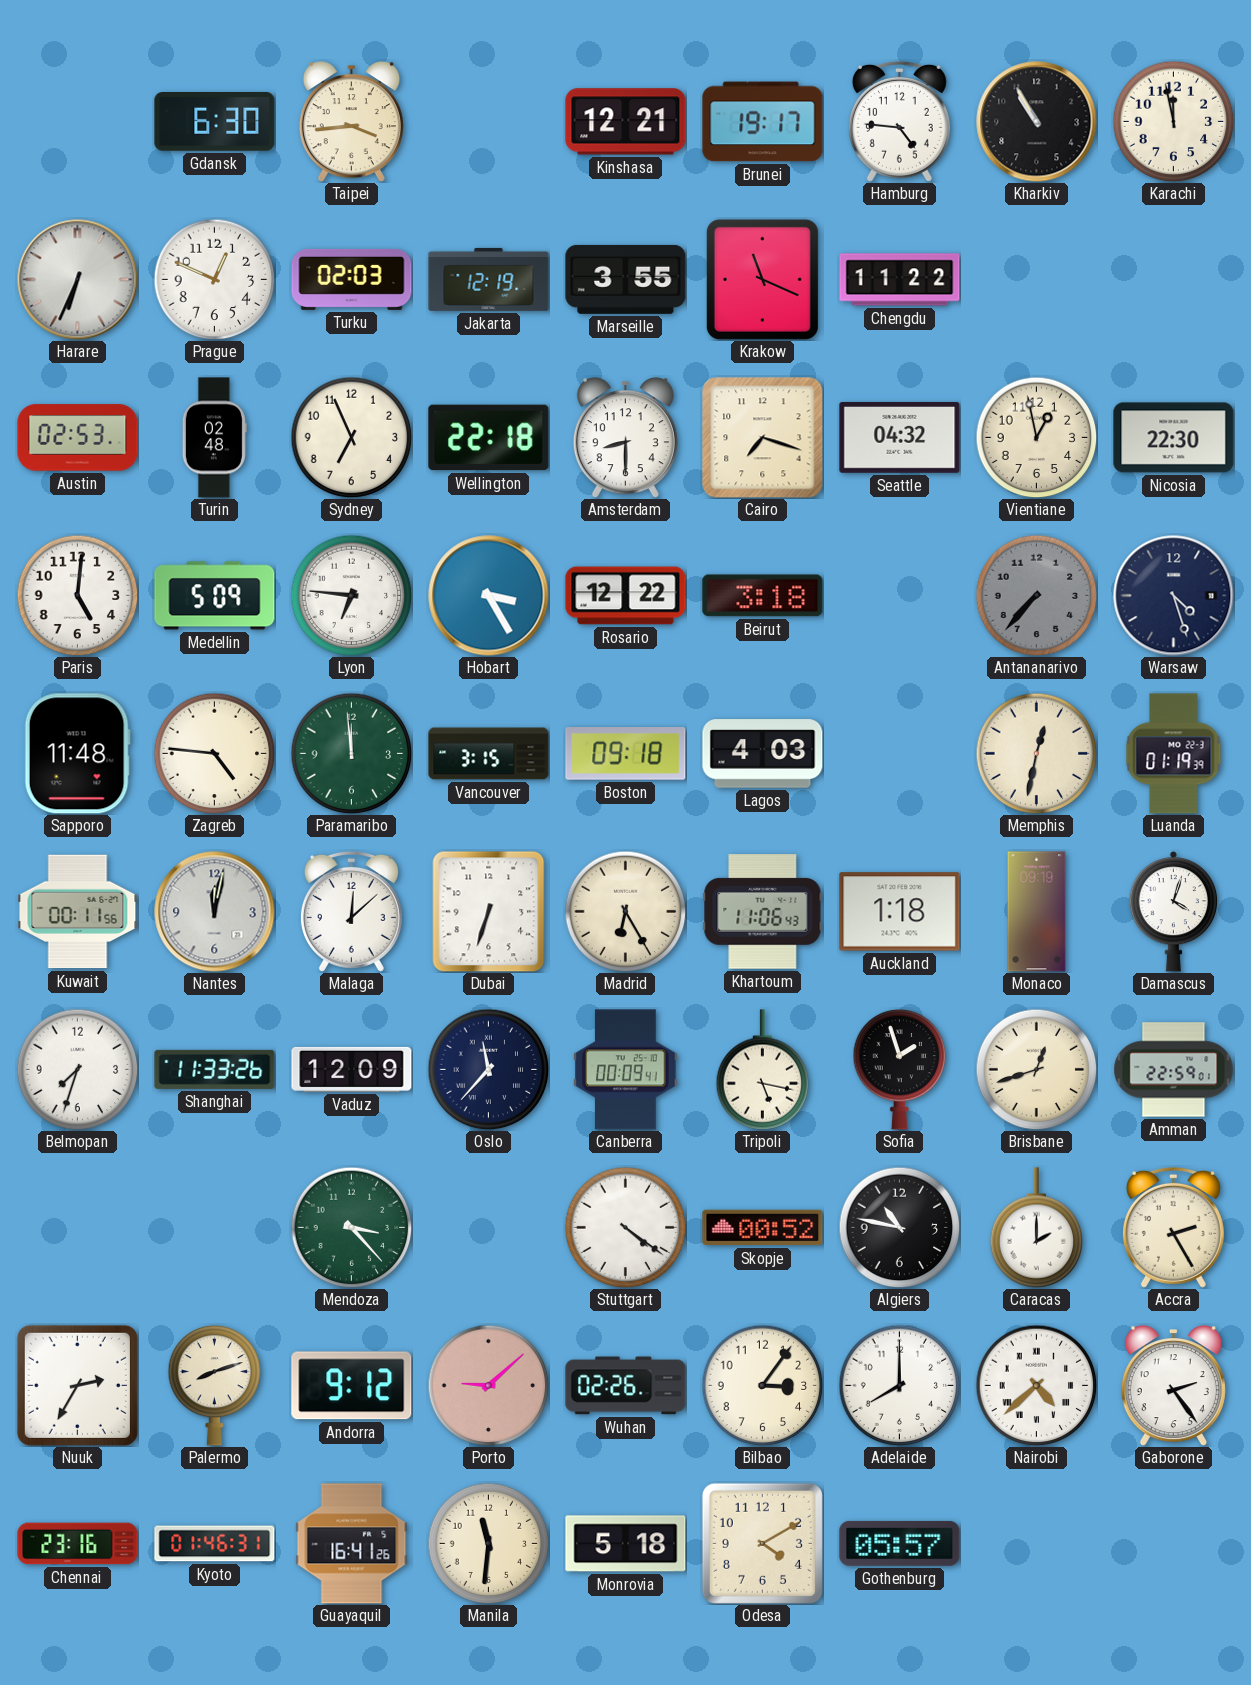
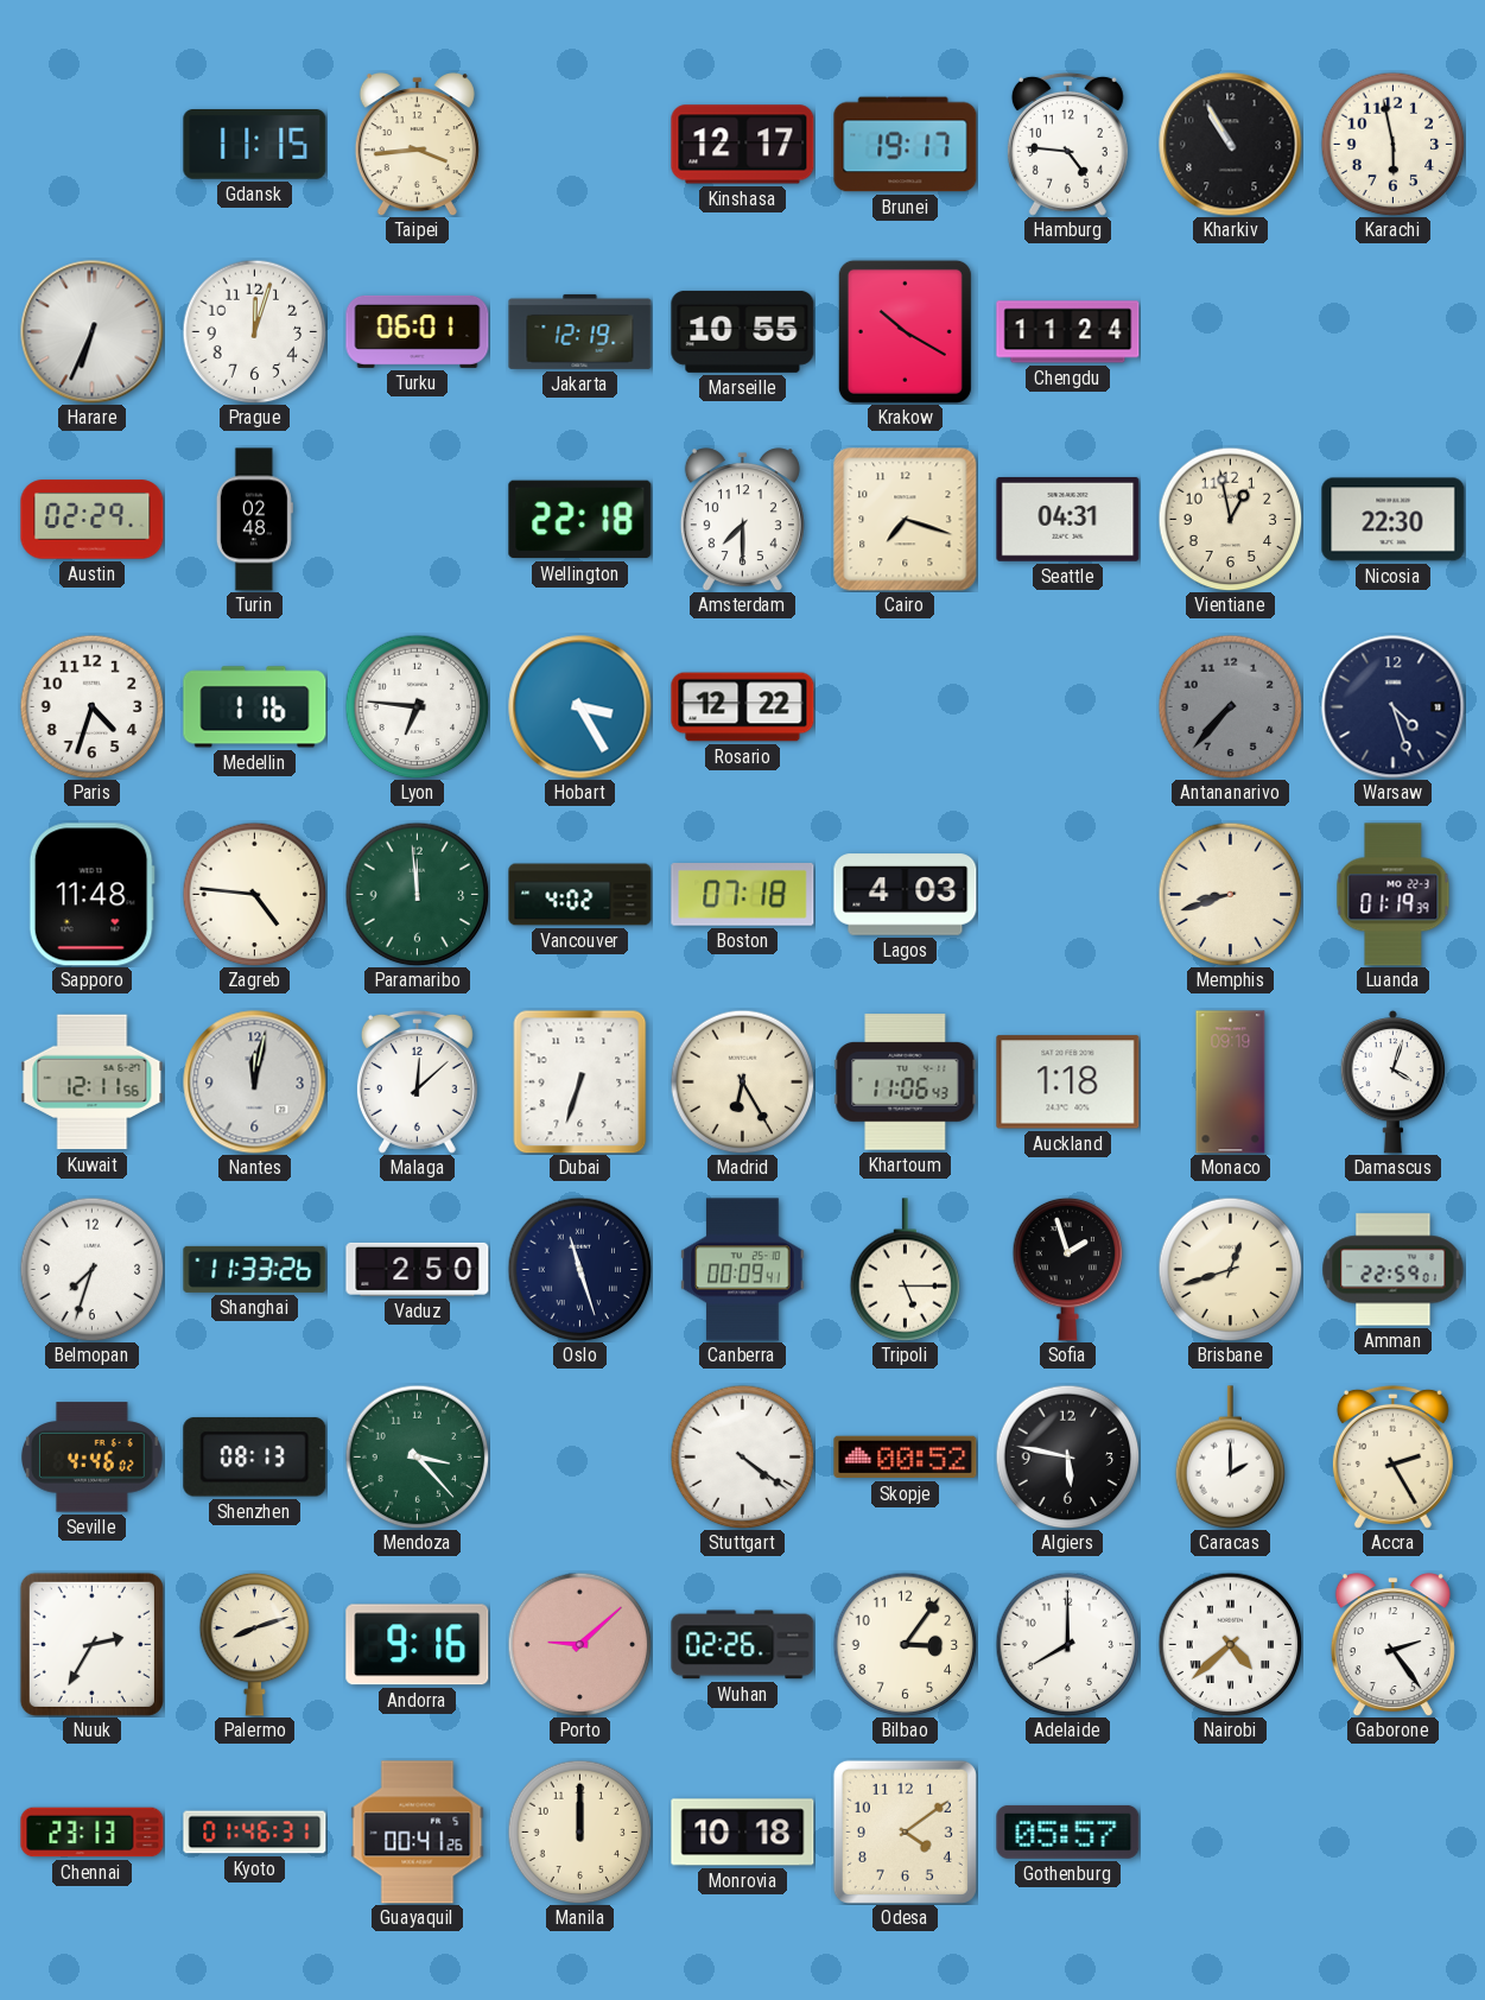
Gdansk: 6:30 -> 11:15
Kinshasa: 12:21 -> 12:17
Karachi: 11:58 -> 5:58
Prague: 12:49 -> 12:03
Turku: 02:03 -> 06:01
Marseille: 3:55 -> 10:55
Krakow: 11:19 -> 10:20
Chengdu: 11:22 -> 11:24
Austin: 02:53 -> 02:29
Sydney: 6:56 -> none
Amsterdam: 8:30 -> 7:30
Seattle: 04:32 -> 04:31
Paris: 5:01 -> 4:33
Medellin: 5:09 -> 1:16
Beirut: 3:18 -> none
Vancouver: 3:15 -> 4:02
Boston: 09:18 -> 07:18
Memphis: 12:32 -> 8:42
Kuwait: 00:11 -> 12:11
Vaduz: 12:09 -> 2:50
Oslo: 11:37 -> 11:27
Tripoli: 5:17 -> 5:15
Seville: none -> 4:46
Shenzhen: none -> 08:13
Algiers: 10:47 -> 5:47
Andorra: 9:12 -> 9:16
Chennai: 23:16 -> 23:13
Guayaquil: 16:41 -> 00:41
Manila: 11:31 -> 12:00
Monrovia: 5:18 -> 10:18
Odesa: 4:10 -> 4:09
